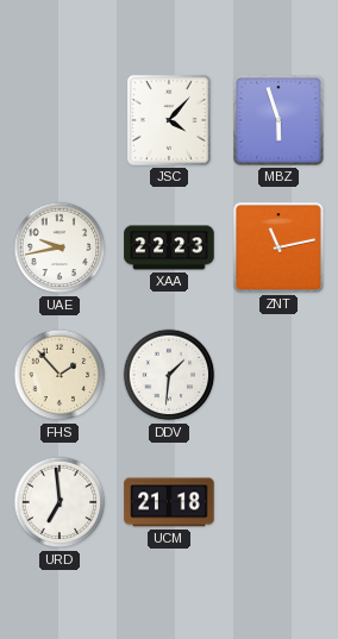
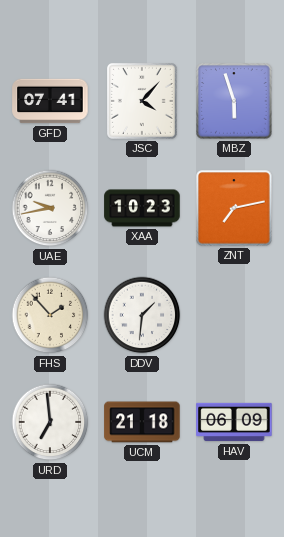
GFD: none -> 07:41
XAA: 22:23 -> 10:23
ZNT: 11:13 -> 7:13
HAV: none -> 06:09
